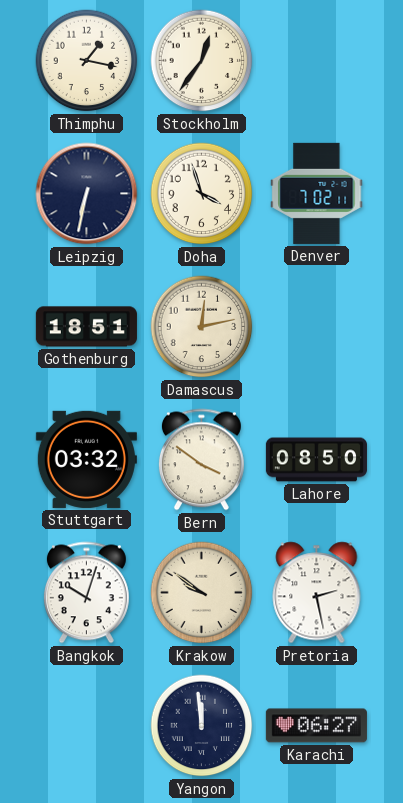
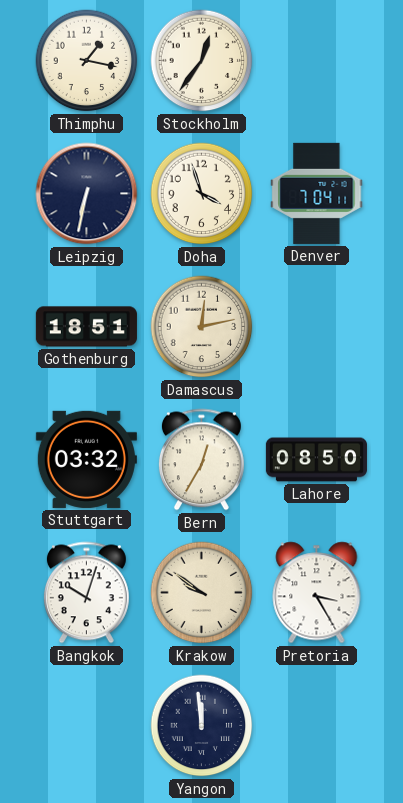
Denver: 7:02 -> 7:04
Bern: 3:51 -> 12:35
Pretoria: 2:28 -> 3:25
Karachi: 06:27 -> none
